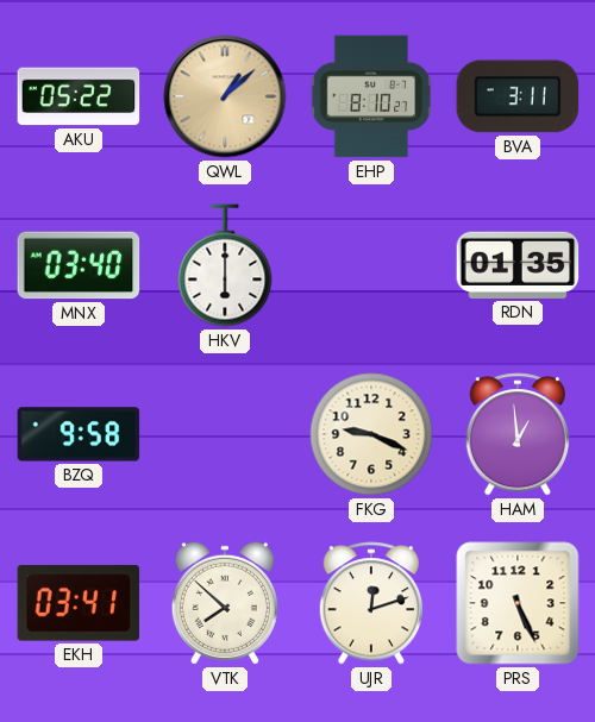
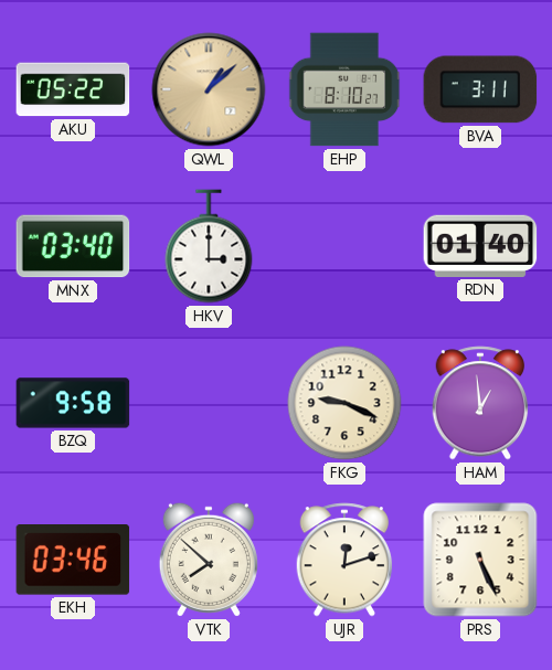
HKV: 6:00 -> 3:00
RDN: 01:35 -> 01:40
EKH: 03:41 -> 03:46
